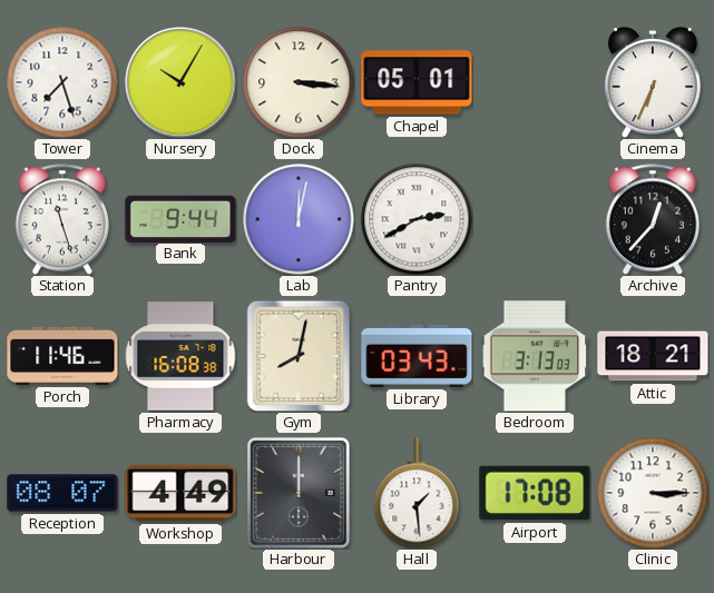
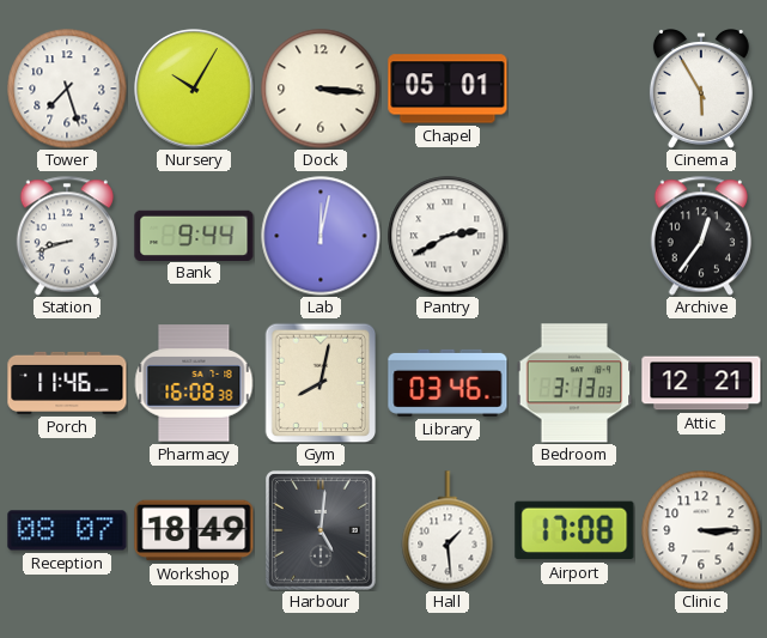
Cinema: 6:34 -> 5:55
Station: 11:27 -> 8:42
Archive: 12:37 -> 12:36
Library: 03:43 -> 03:46
Attic: 18:21 -> 12:21
Workshop: 4:49 -> 18:49
Harbour: 12:00 -> 5:01
